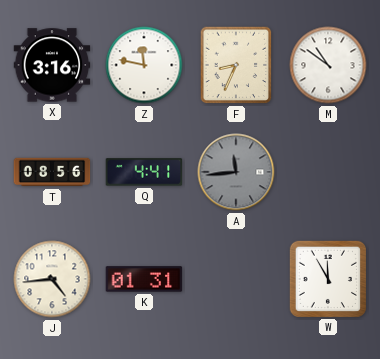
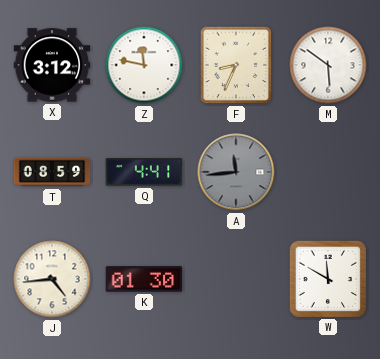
X: 3:16 -> 3:12
M: 10:51 -> 5:51
T: 08:56 -> 08:59
K: 01:31 -> 01:30
W: 11:55 -> 11:50
